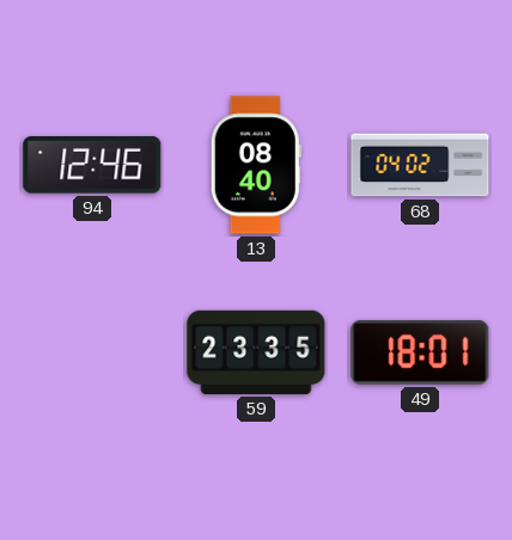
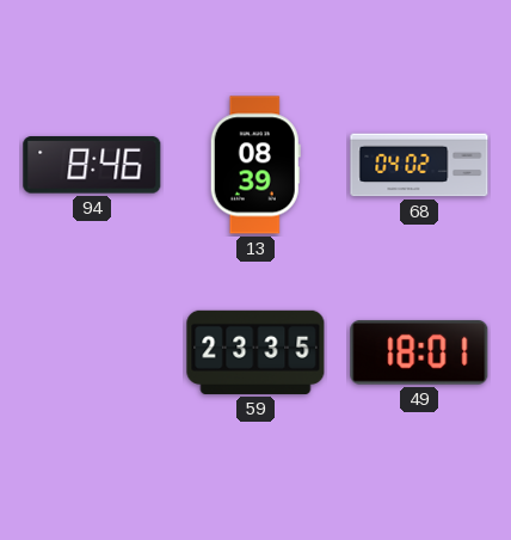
94: 12:46 -> 8:46
13: 08:40 -> 08:39
